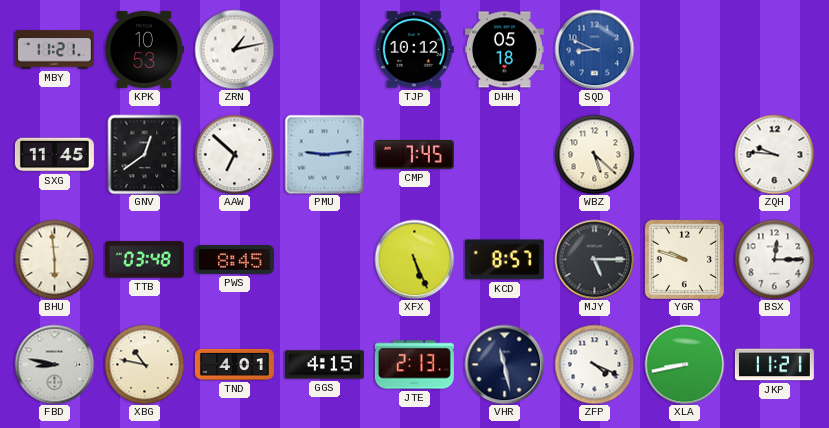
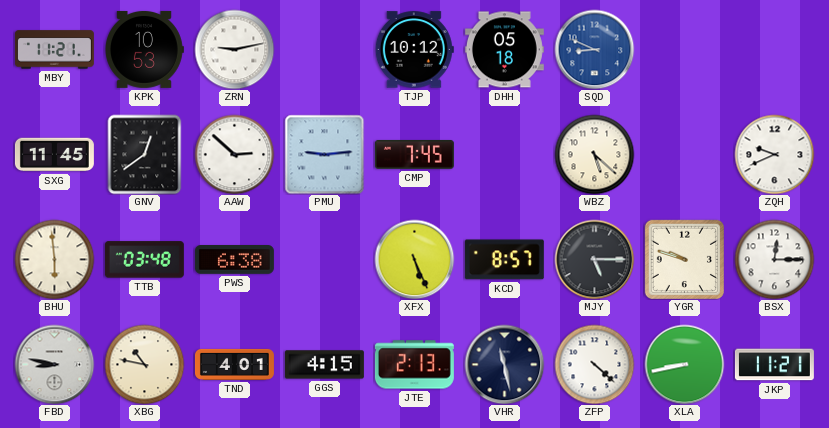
ZRN: 1:13 -> 9:13
AAW: 6:52 -> 2:52
ZQH: 9:46 -> 9:41
PWS: 8:45 -> 6:38
ZFP: 4:19 -> 4:22
